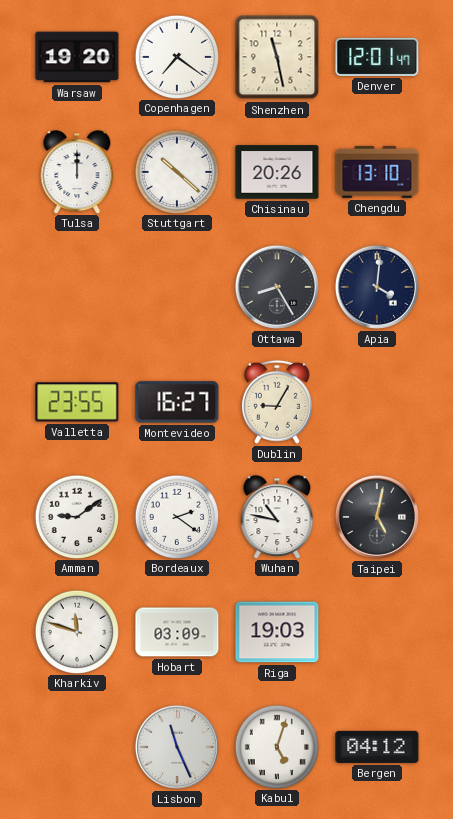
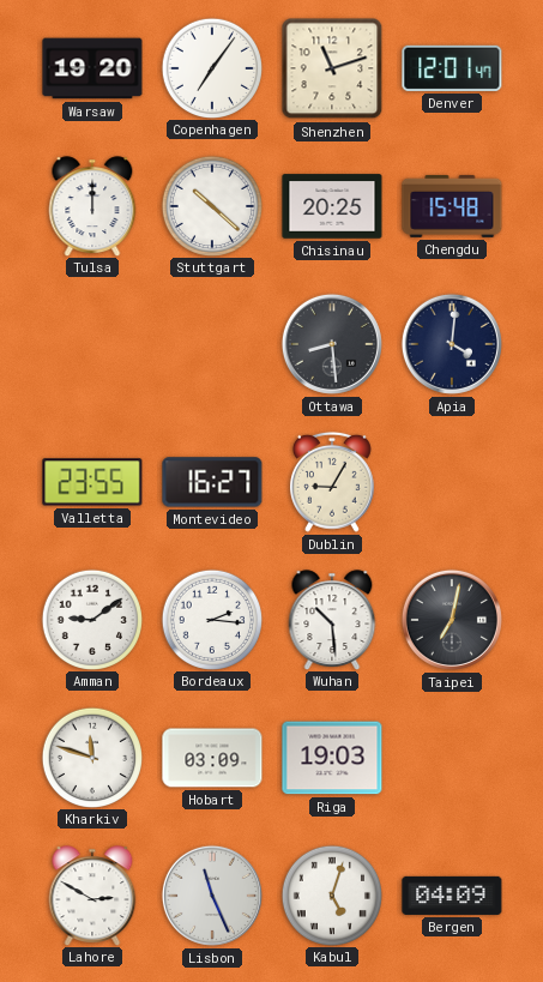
Copenhagen: 7:21 -> 7:06
Shenzhen: 11:28 -> 11:12
Chisinau: 20:26 -> 20:25
Chengdu: 13:10 -> 15:48
Ottawa: 8:25 -> 8:29
Bordeaux: 2:21 -> 2:16
Wuhan: 10:47 -> 10:29
Taipei: 5:02 -> 7:02
Lahore: none -> 2:50
Bergen: 04:12 -> 04:09
